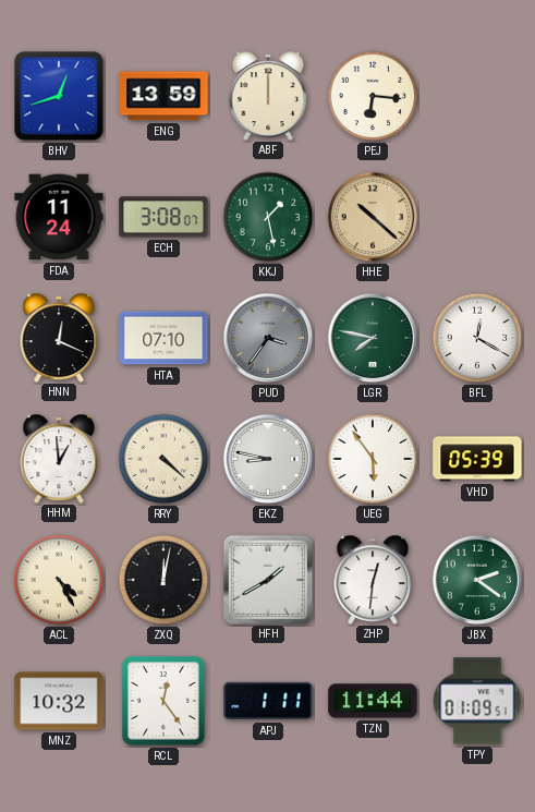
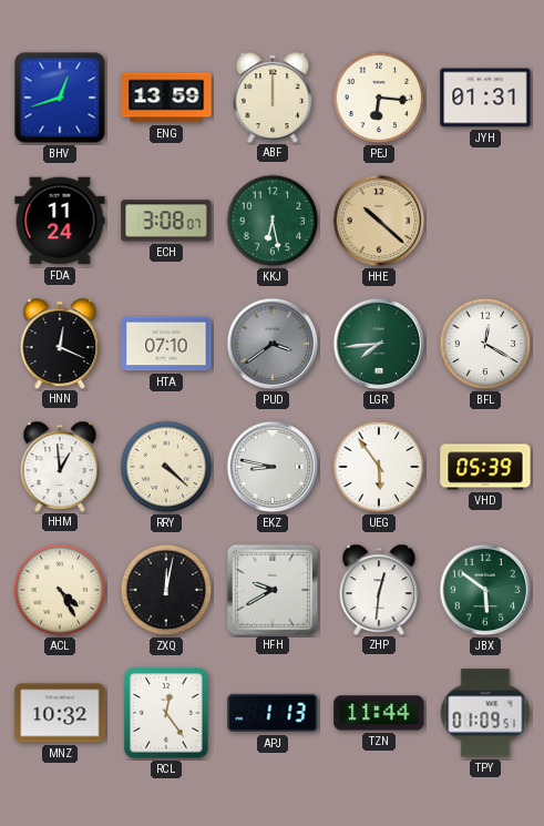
JYH: none -> 01:31
KKJ: 1:28 -> 6:28
PUD: 3:36 -> 3:39
LGR: 7:47 -> 7:44
HFH: 1:40 -> 9:40
JBX: 2:21 -> 5:51
APJ: 1:11 -> 1:13
